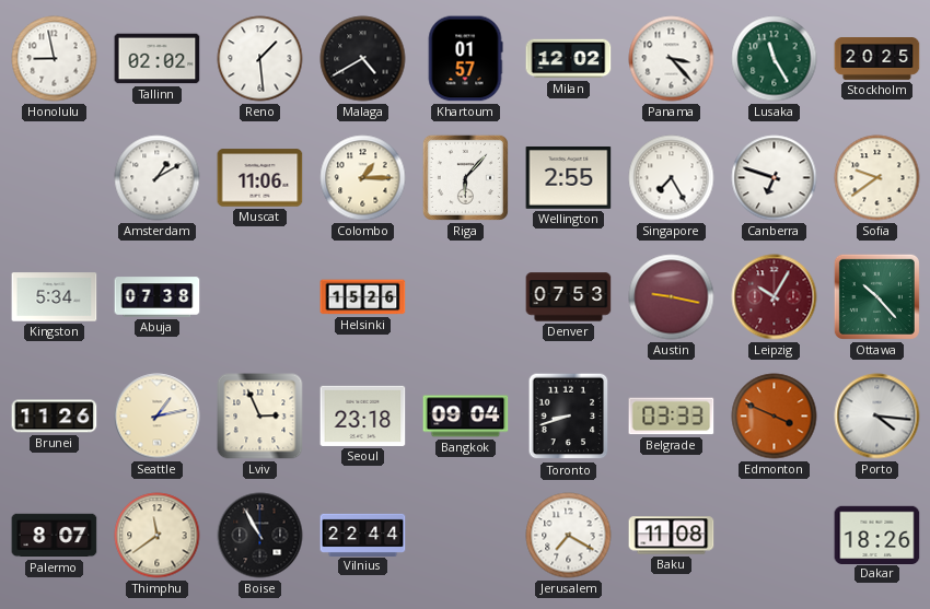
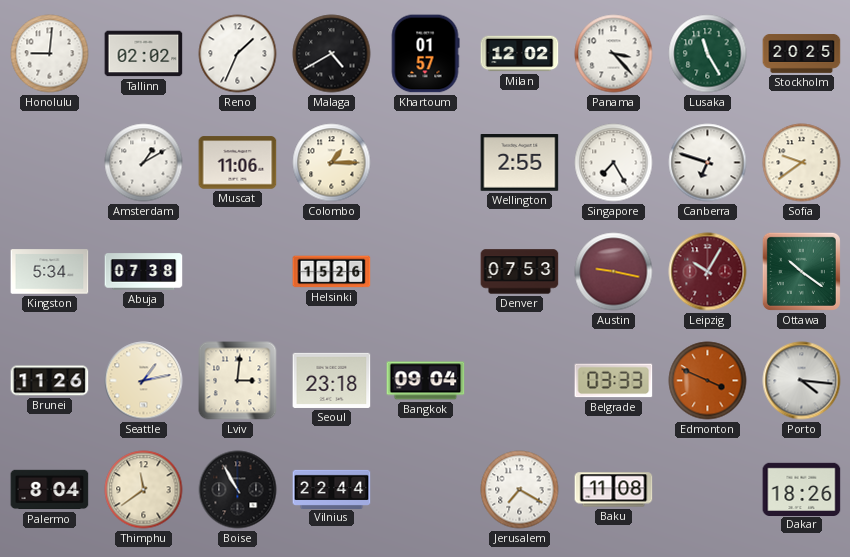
Honolulu: 8:58 -> 9:01
Reno: 1:29 -> 1:34
Riga: 6:07 -> none
Ottawa: 10:23 -> 10:21
Lviv: 2:56 -> 3:01
Toronto: 8:42 -> none
Palermo: 8:07 -> 8:04
